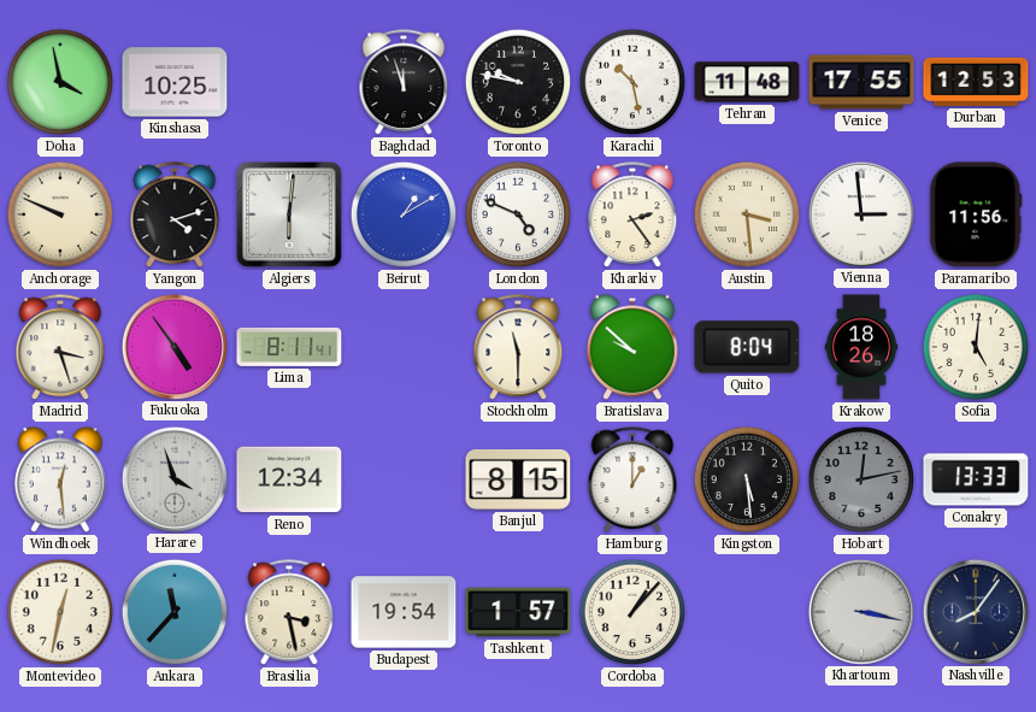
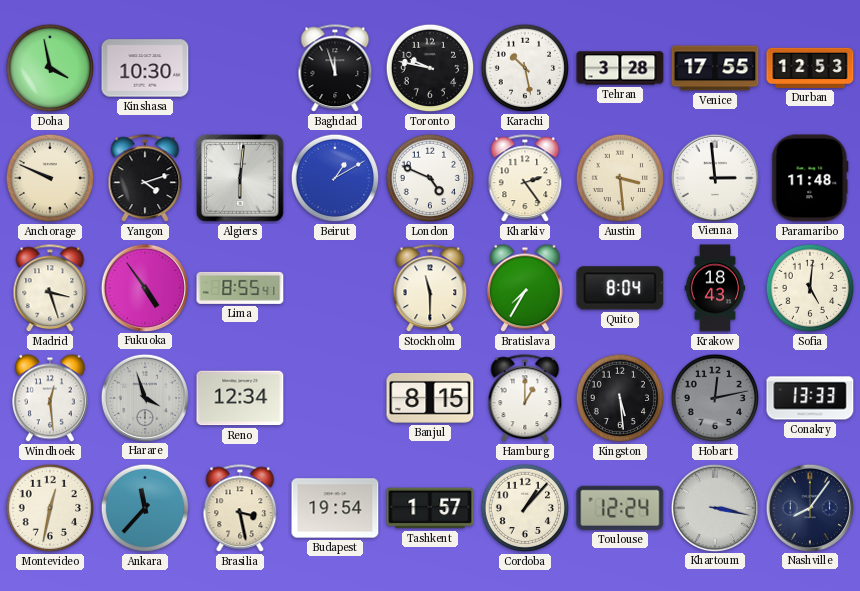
Kinshasa: 10:25 -> 10:30
Tehran: 11:48 -> 3:28
Paramaribo: 11:56 -> 11:48
Lima: 8:11 -> 8:55
Bratislava: 9:52 -> 7:35
Krakow: 18:26 -> 18:43
Toulouse: none -> 12:24
